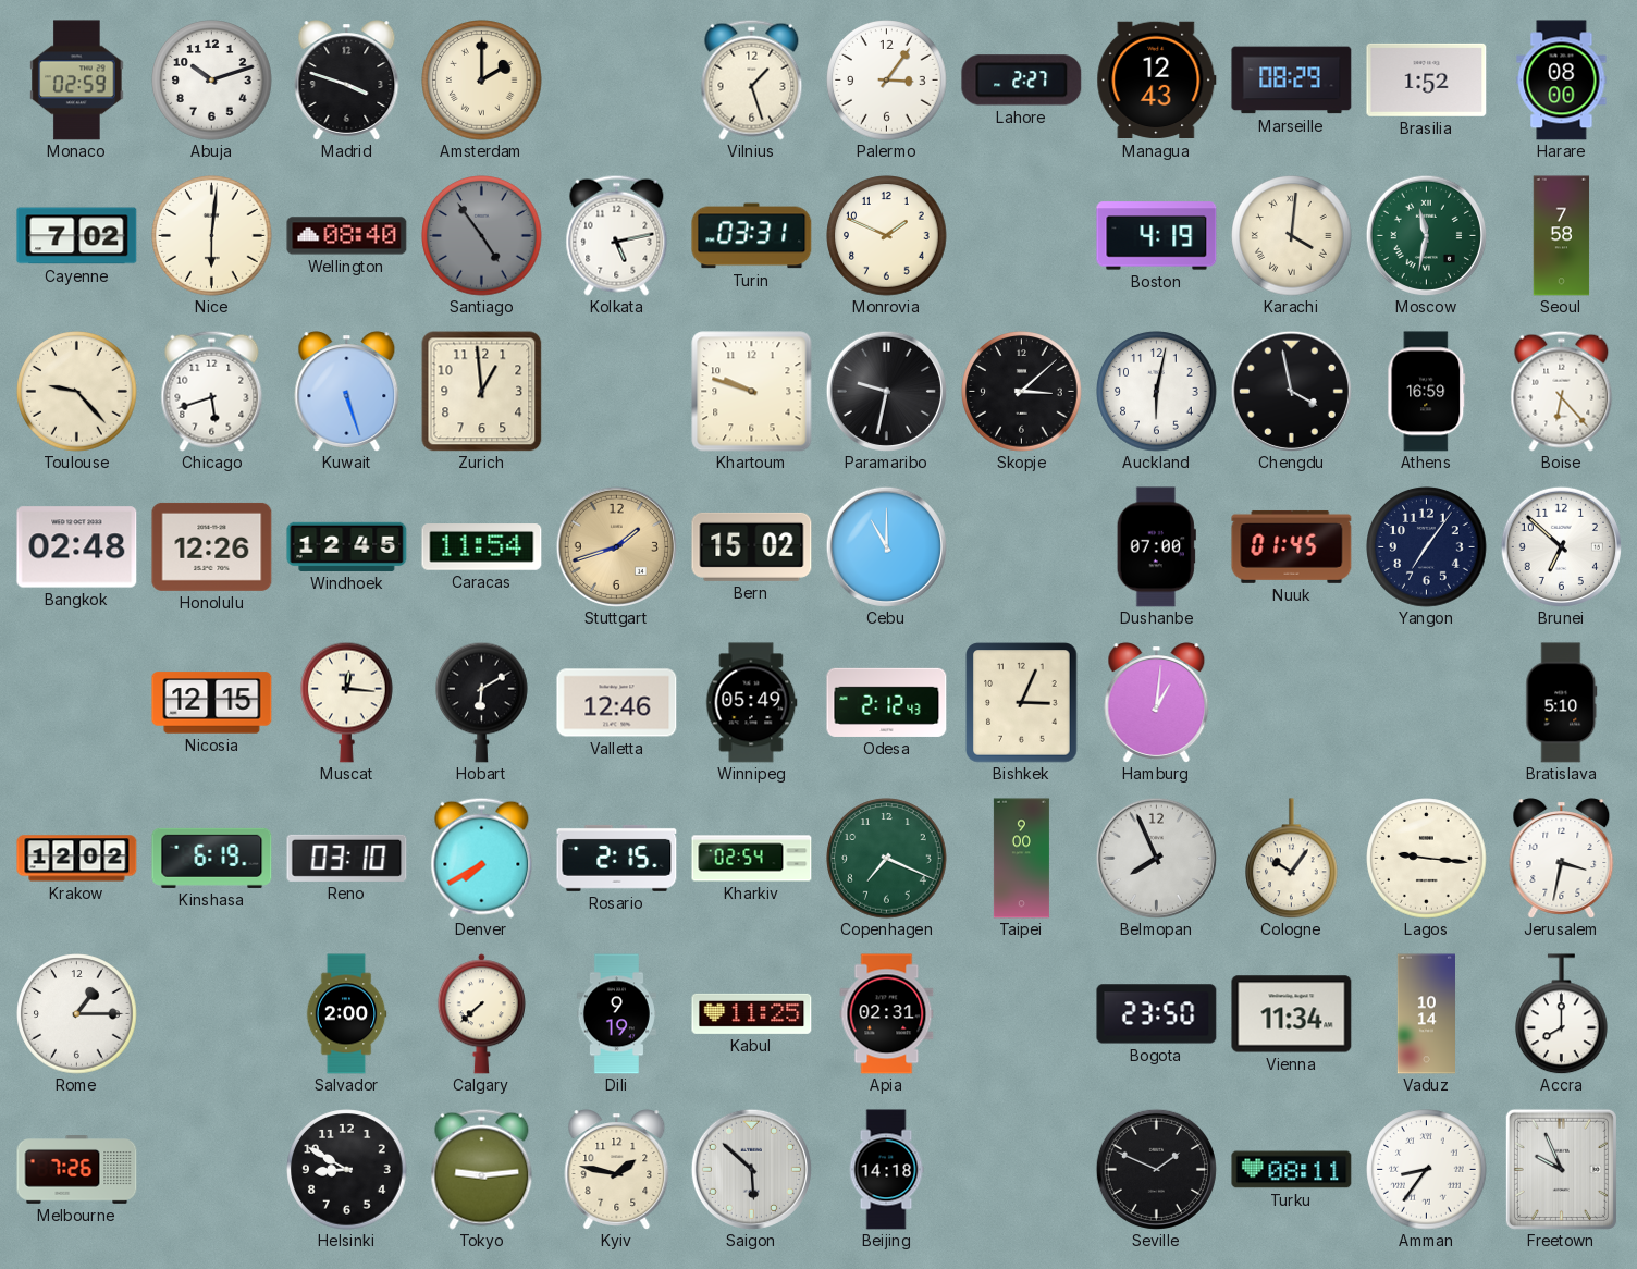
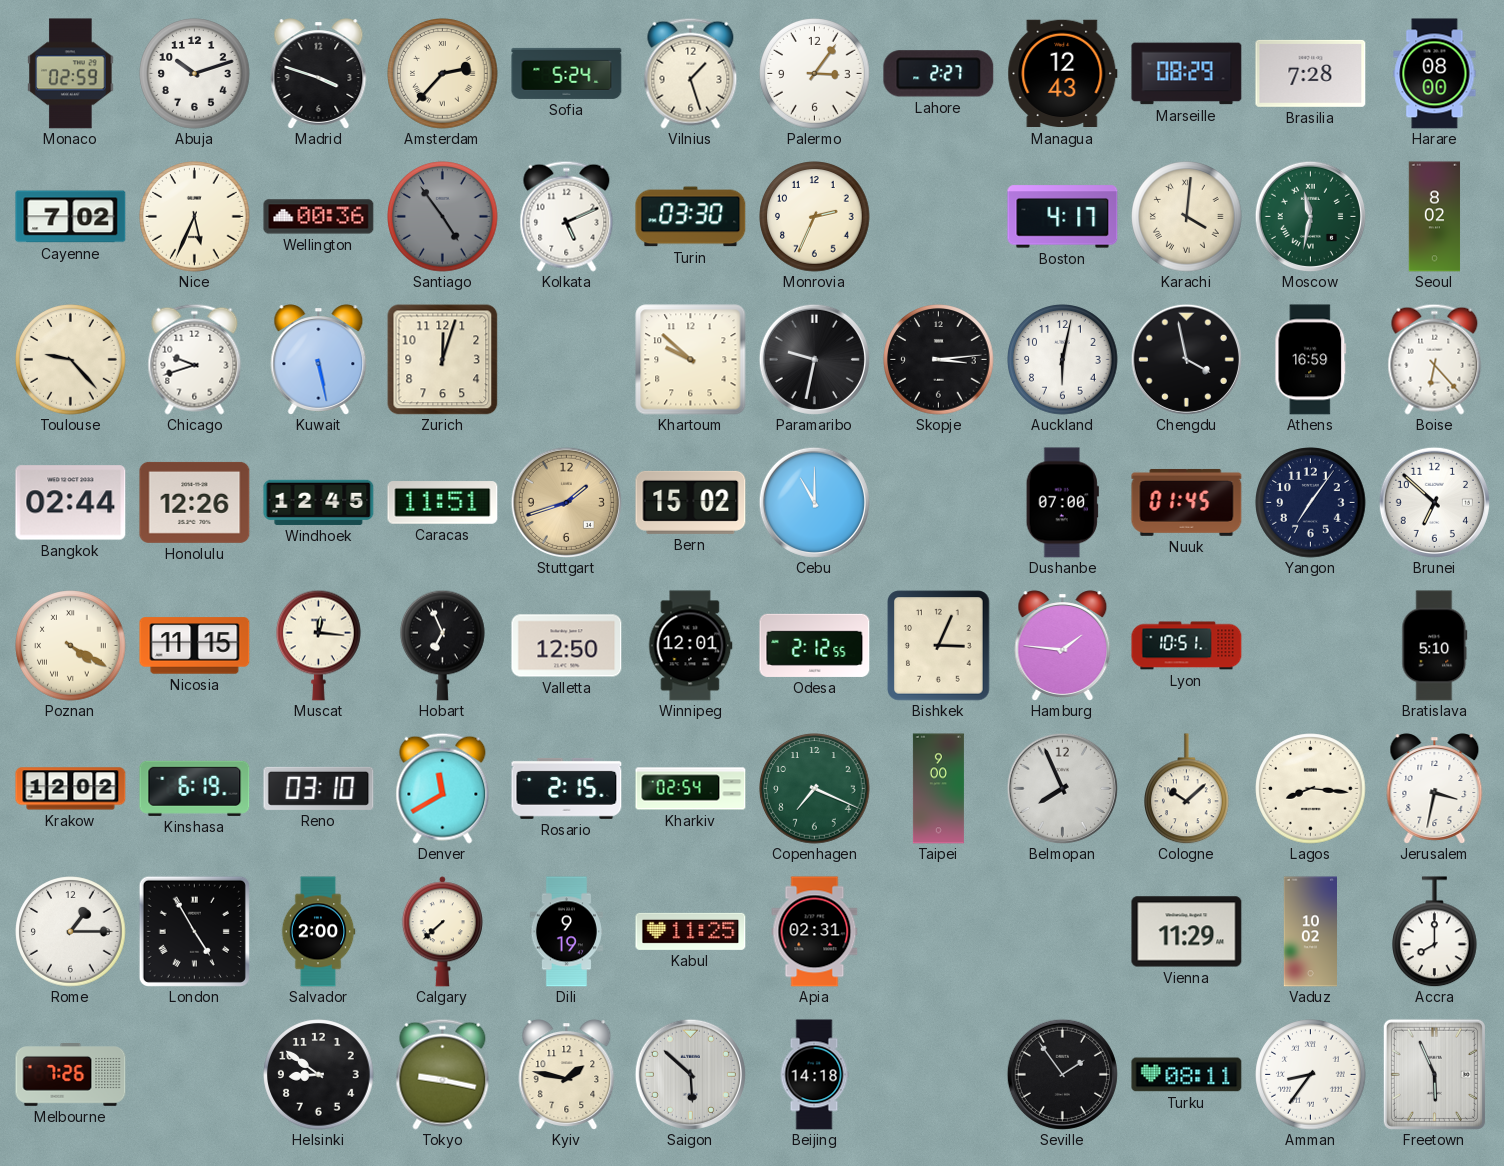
Amsterdam: 2:00 -> 2:37
Sofia: none -> 5:24
Brasilia: 1:52 -> 7:28
Nice: 6:01 -> 5:34
Wellington: 08:40 -> 00:36
Kolkata: 5:13 -> 5:11
Turin: 03:31 -> 03:30
Monrovia: 1:49 -> 2:34
Boston: 4:19 -> 4:17
Seoul: 7:58 -> 8:02
Chicago: 5:42 -> 9:42
Kuwait: 5:27 -> 5:28
Zurich: 12:59 -> 12:03
Khartoum: 9:48 -> 9:52
Skopje: 3:08 -> 3:14
Bangkok: 02:48 -> 02:44
Caracas: 11:54 -> 11:51
Poznan: none -> 4:20
Nicosia: 12:15 -> 11:15
Hobart: 6:10 -> 6:56
Valletta: 12:46 -> 12:50
Winnipeg: 05:49 -> 12:01
Odesa: 2:12:43 -> 2:12:55
Hamburg: 1:01 -> 1:46
Lyon: none -> 10:51
Denver: 7:40 -> 11:40
Cologne: 10:06 -> 10:08
Lagos: 9:16 -> 8:16
London: none -> 4:55
Bogota: 23:50 -> none
Vienna: 11:34 -> 11:29
Vaduz: 10:14 -> 10:02
Helsinki: 8:50 -> 8:51
Tokyo: 9:14 -> 9:17
Seville: 1:49 -> 1:54
Freetown: 9:56 -> 5:56
